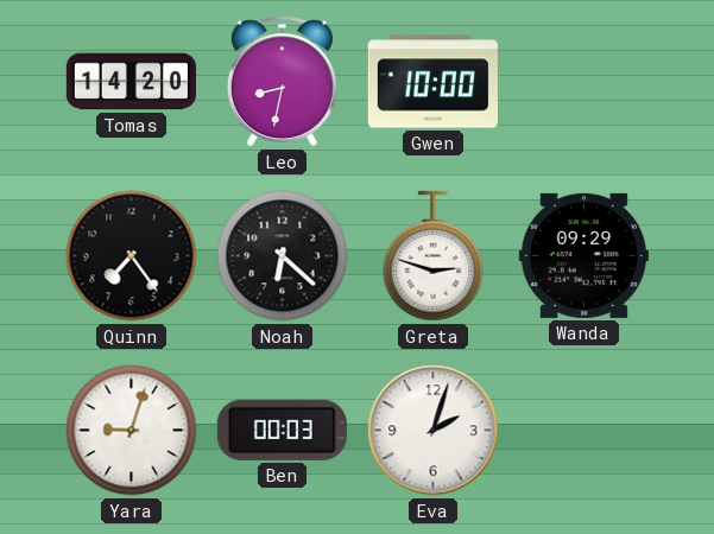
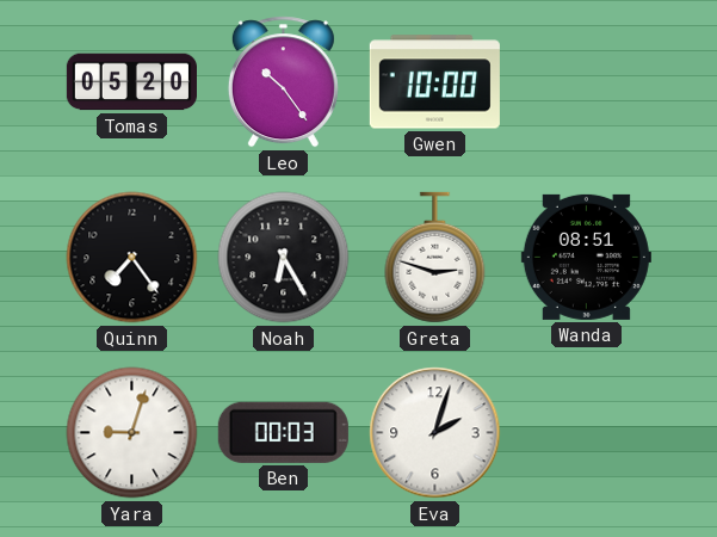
Tomas: 14:20 -> 05:20
Leo: 8:32 -> 10:24
Noah: 6:22 -> 6:25
Wanda: 09:29 -> 08:51
